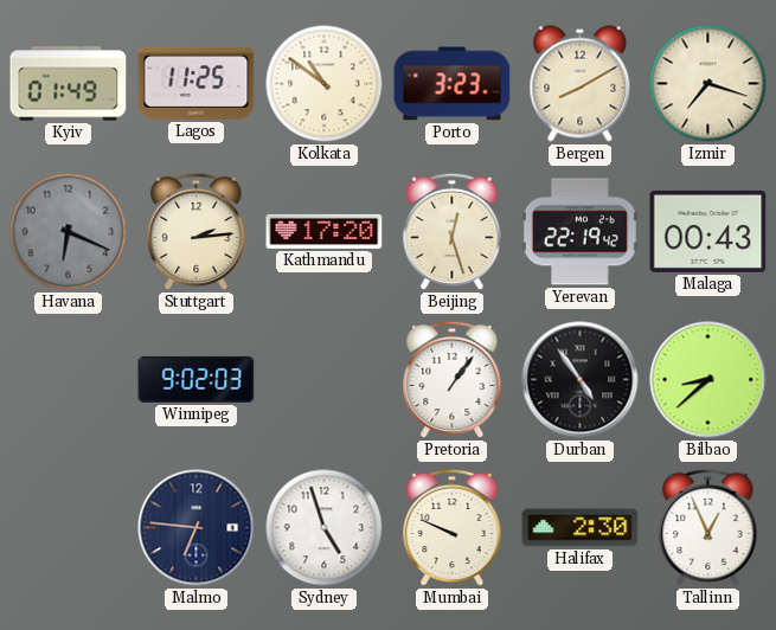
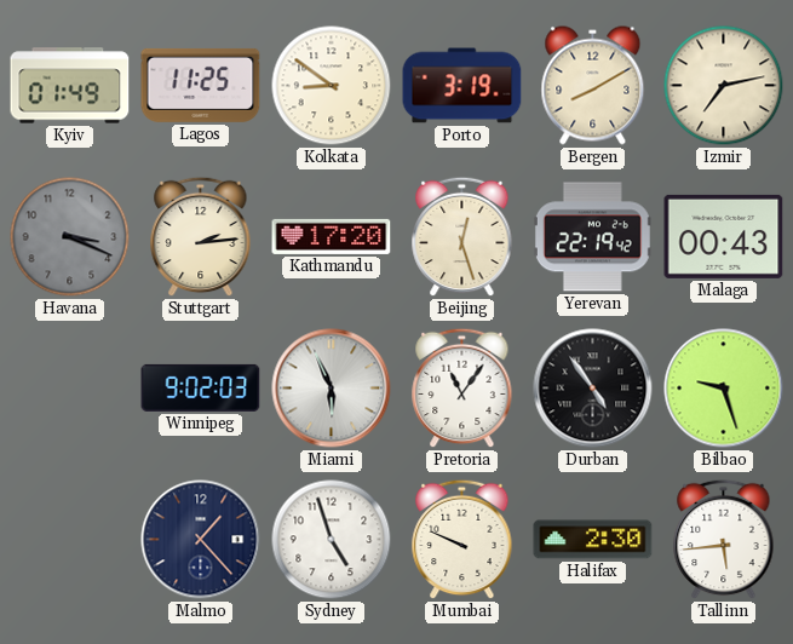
Kolkata: 10:51 -> 8:51
Porto: 3:23 -> 3:19
Izmir: 7:18 -> 7:13
Havana: 6:19 -> 3:19
Miami: none -> 5:56
Pretoria: 1:06 -> 11:06
Bilbao: 8:38 -> 9:27
Malmo: 6:46 -> 1:23
Tallinn: 12:56 -> 5:44
